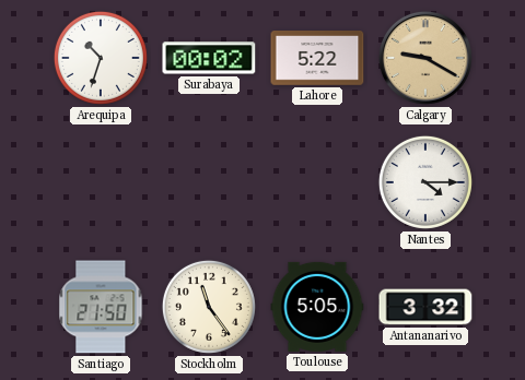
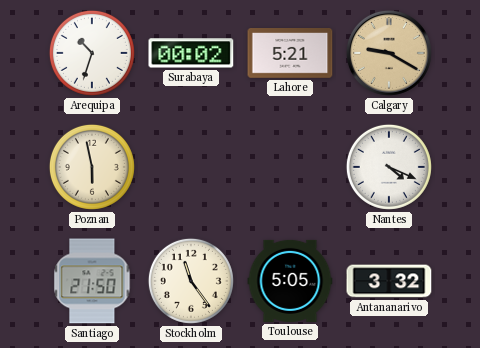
Lahore: 5:22 -> 5:21
Poznan: none -> 5:58
Nantes: 4:15 -> 4:19
